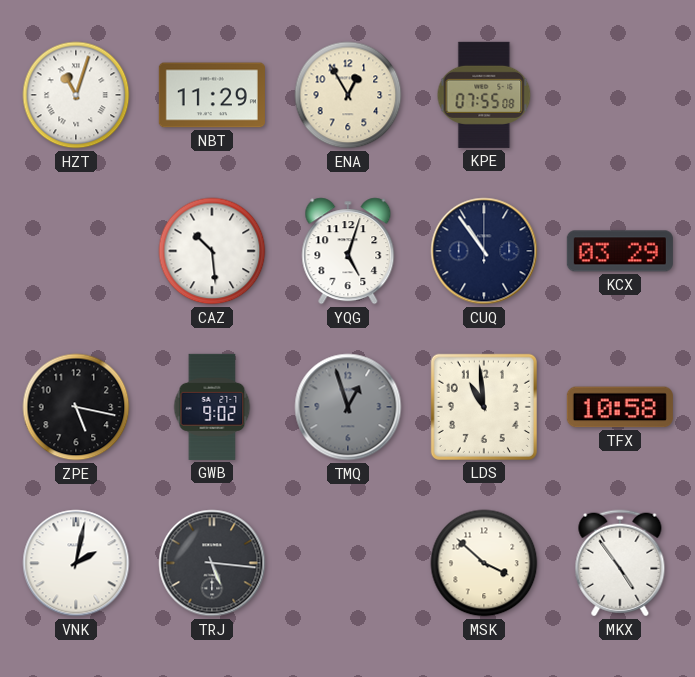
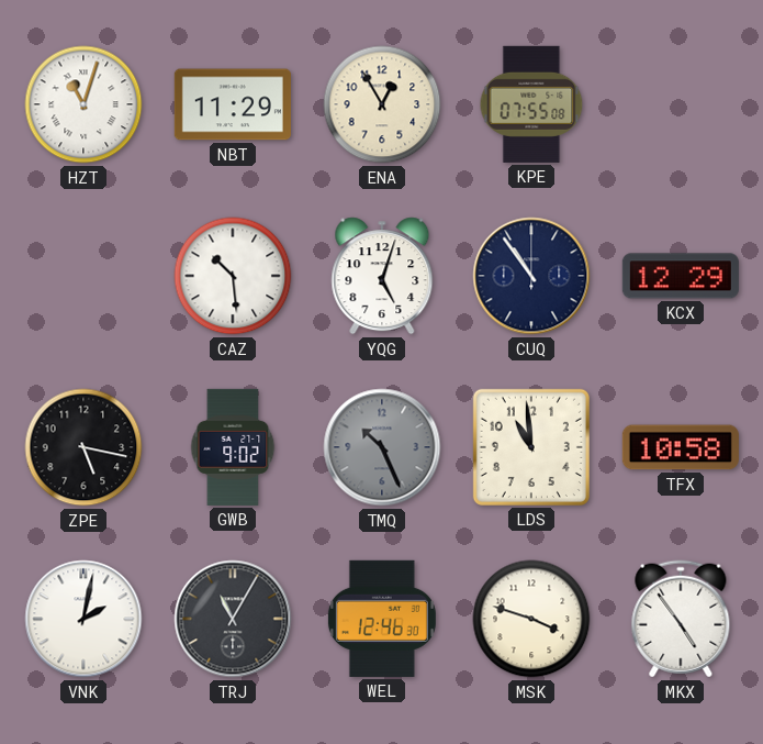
KCX: 03:29 -> 12:29
TMQ: 12:57 -> 10:26
TRJ: 5:16 -> 11:05
WEL: none -> 12:46
MSK: 3:52 -> 3:48
